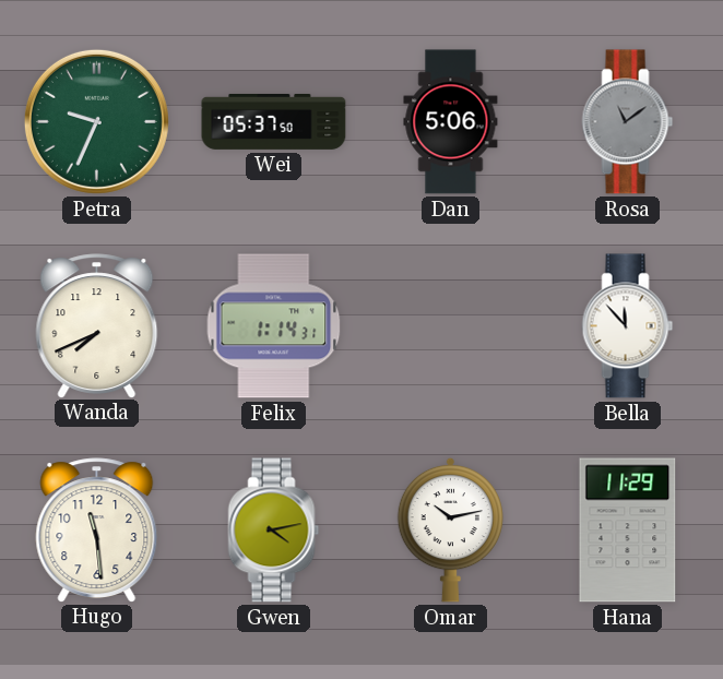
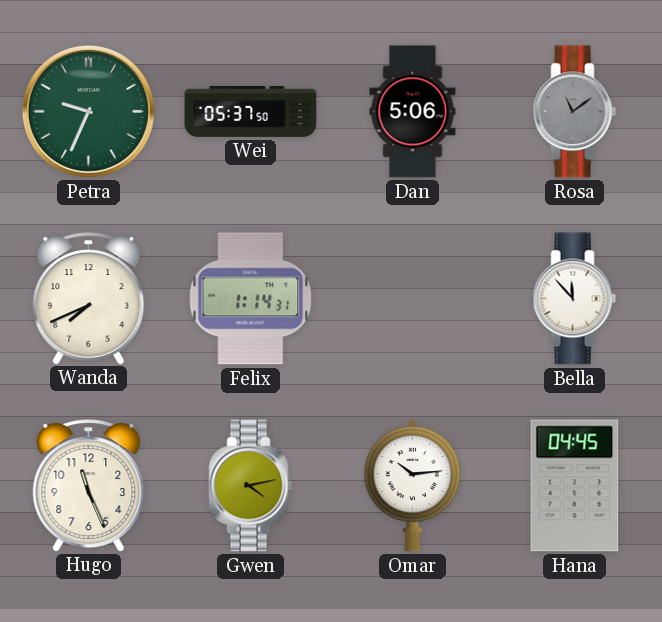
Hugo: 11:29 -> 11:26
Omar: 10:13 -> 10:14
Hana: 11:29 -> 04:45
